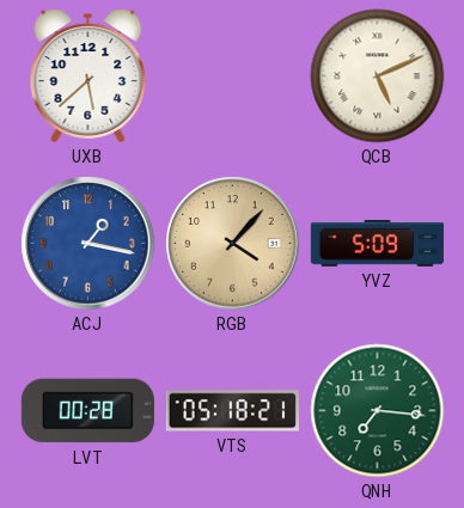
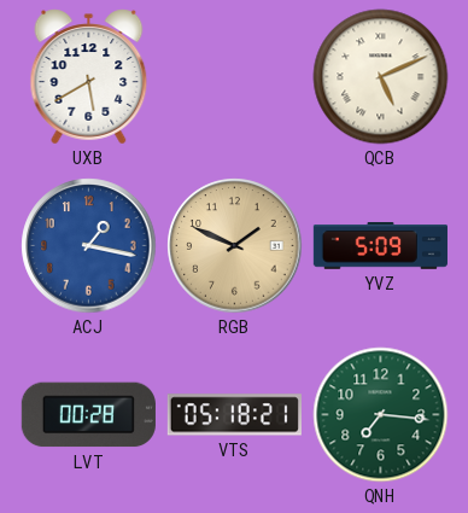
UXB: 5:38 -> 5:40
RGB: 4:07 -> 1:49
